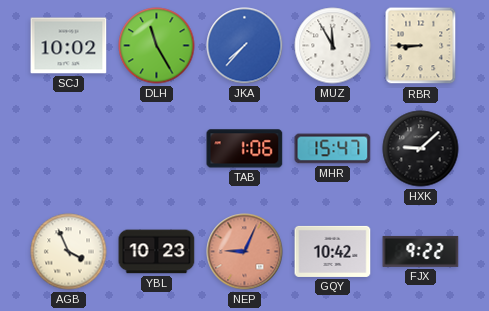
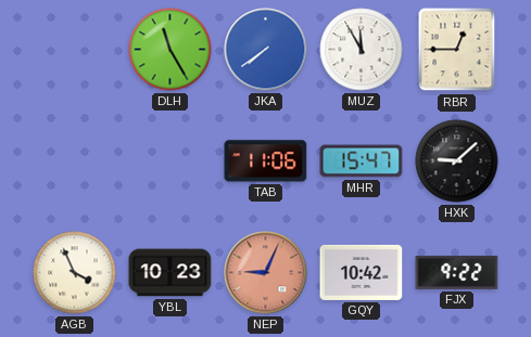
SCJ: 10:02 -> none
JKA: 7:37 -> 7:39
RBR: 8:45 -> 12:45
TAB: 1:06 -> 11:06
